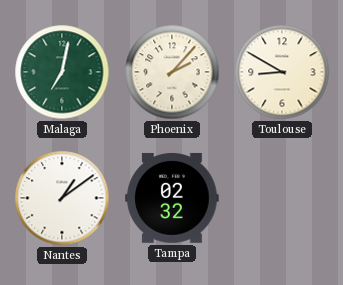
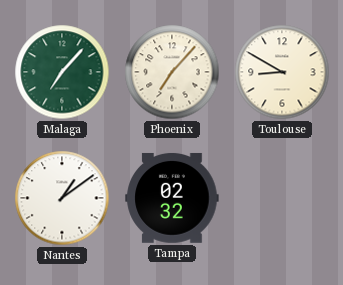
Malaga: 7:02 -> 7:07
Phoenix: 2:07 -> 7:07
